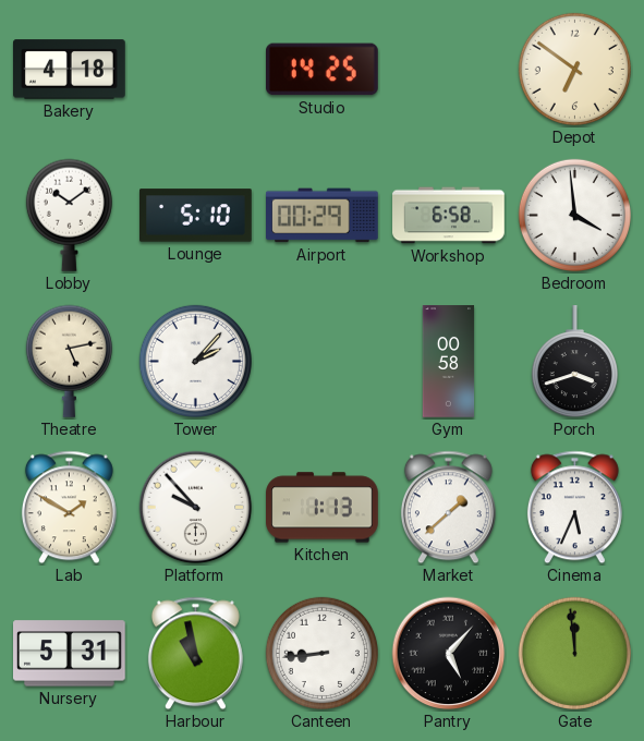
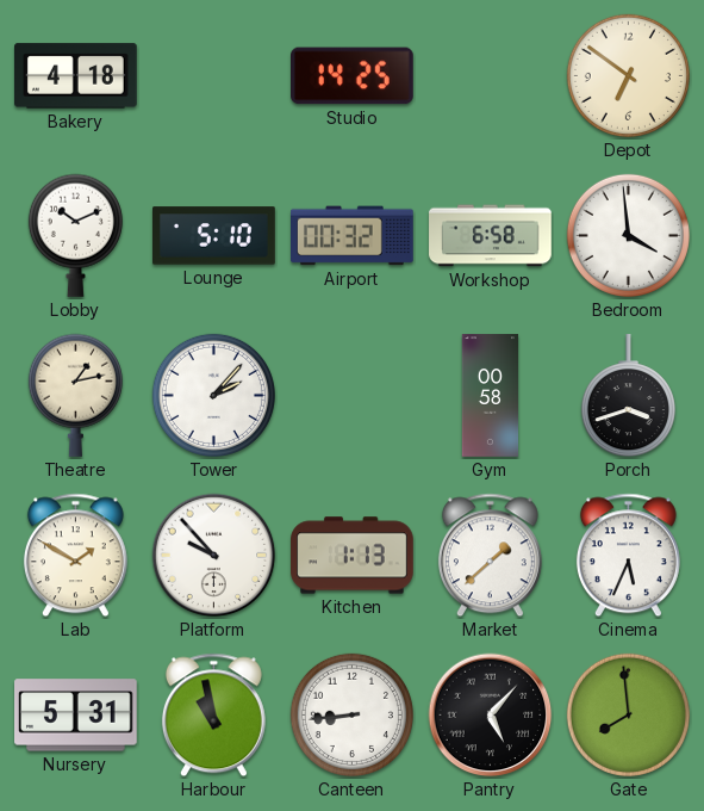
Lobby: 10:09 -> 10:11
Airport: 00:29 -> 00:32
Theatre: 5:13 -> 1:13
Gate: 11:59 -> 7:59
